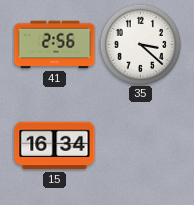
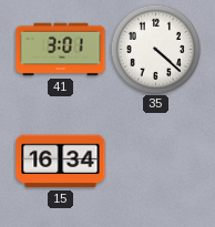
41: 2:56 -> 3:01
35: 3:22 -> 4:22
